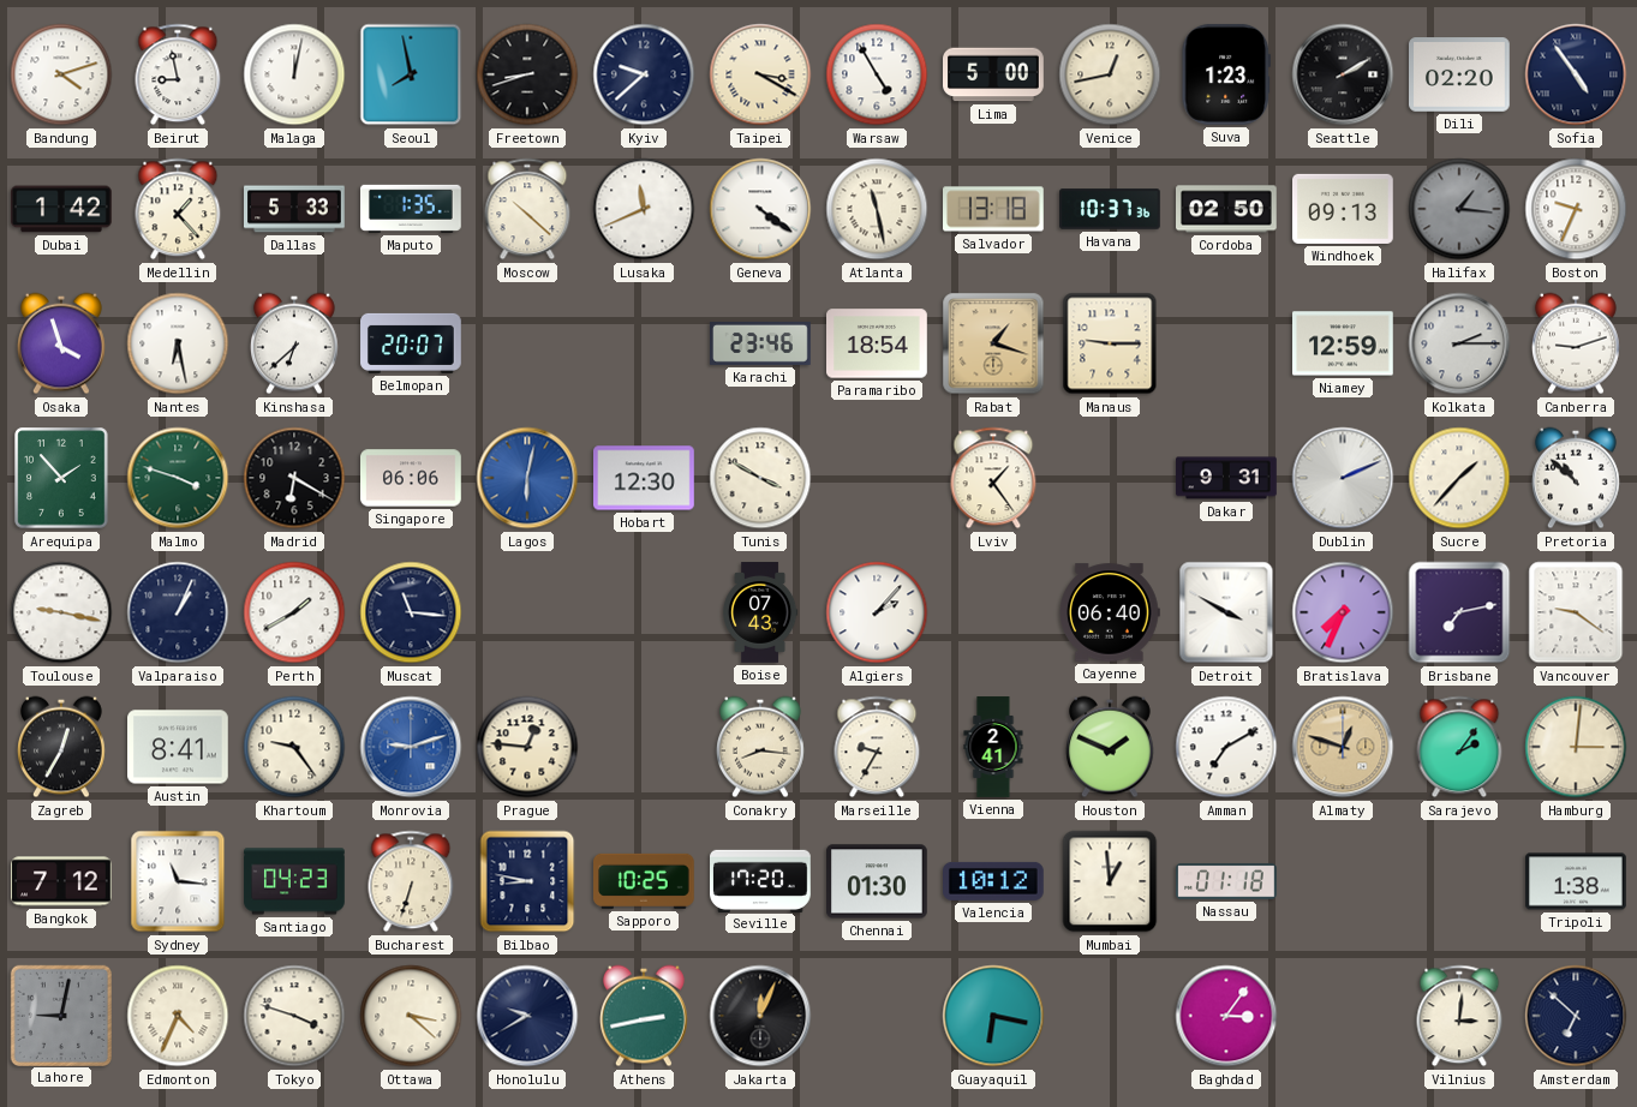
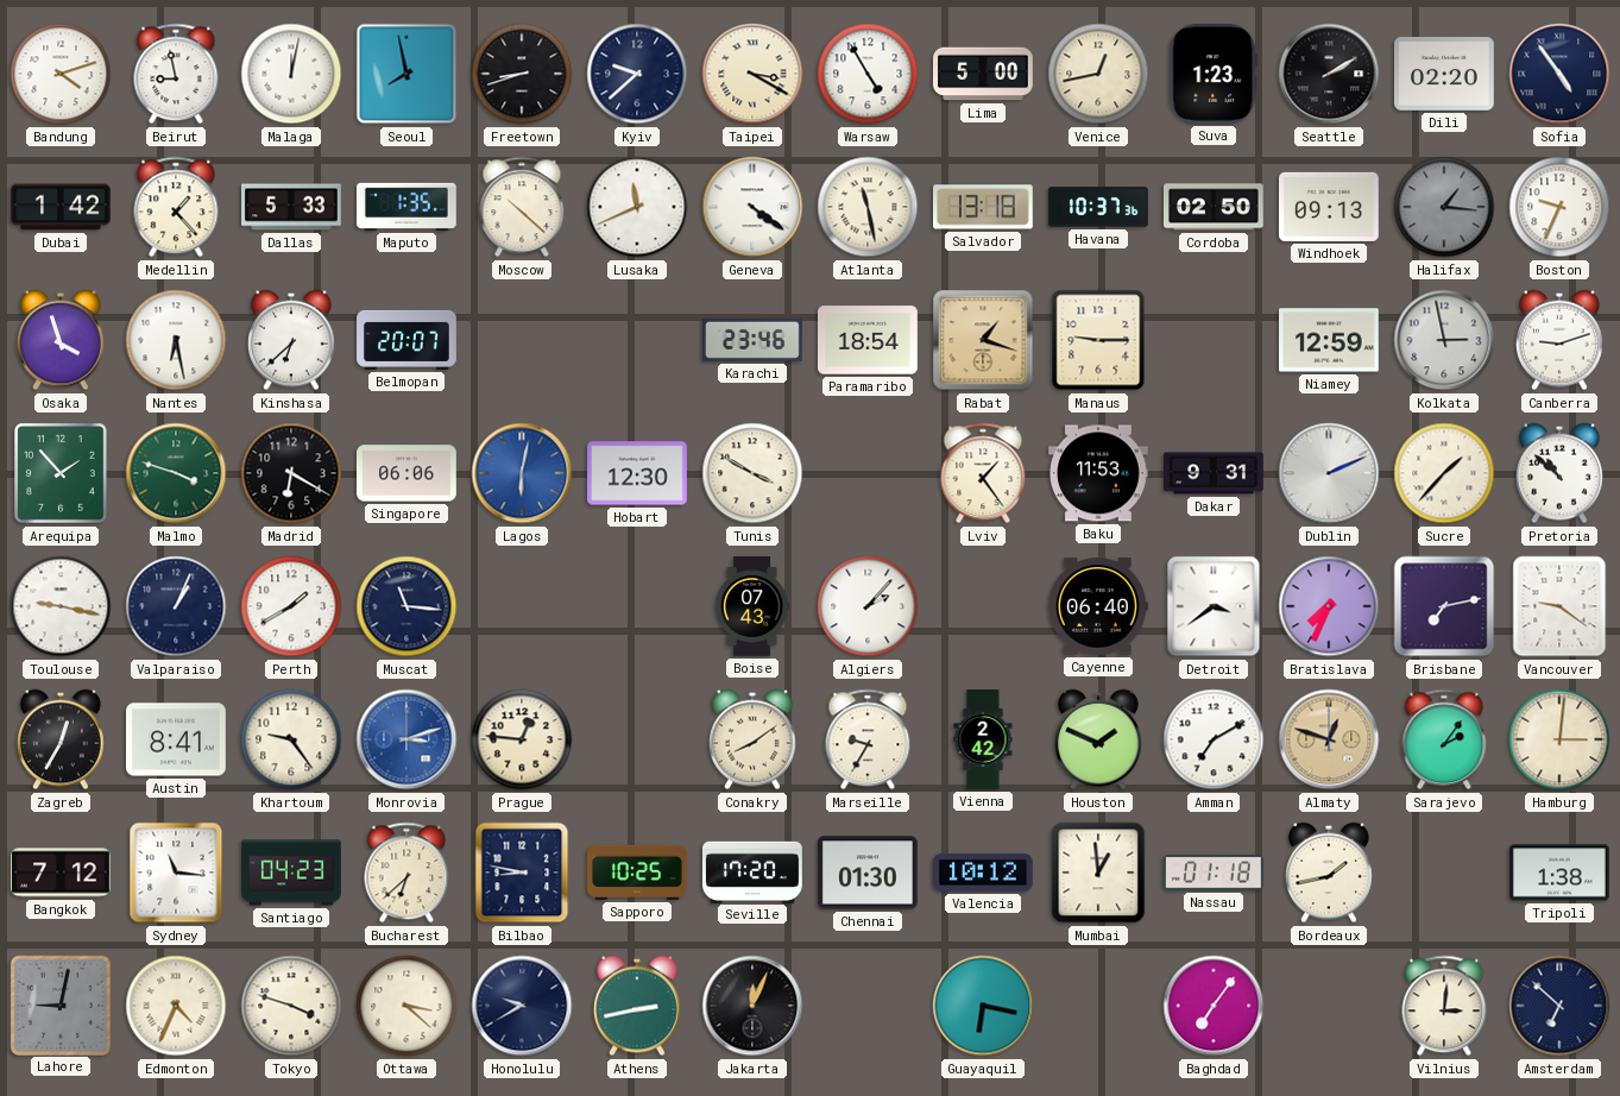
Kolkata: 2:15 -> 2:58
Baku: none -> 11:53
Detroit: 3:50 -> 3:39
Monrovia: 9:12 -> 3:12
Conakry: 8:16 -> 8:09
Vienna: 2:41 -> 2:42
Bucharest: 6:33 -> 6:38
Bordeaux: none -> 1:43
Baghdad: 3:06 -> 7:06
